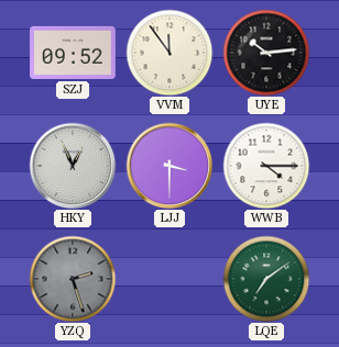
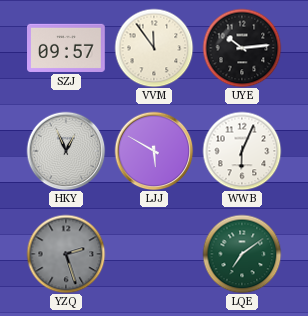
SZJ: 09:52 -> 09:57
LJJ: 3:30 -> 5:50
WWB: 4:15 -> 6:04
